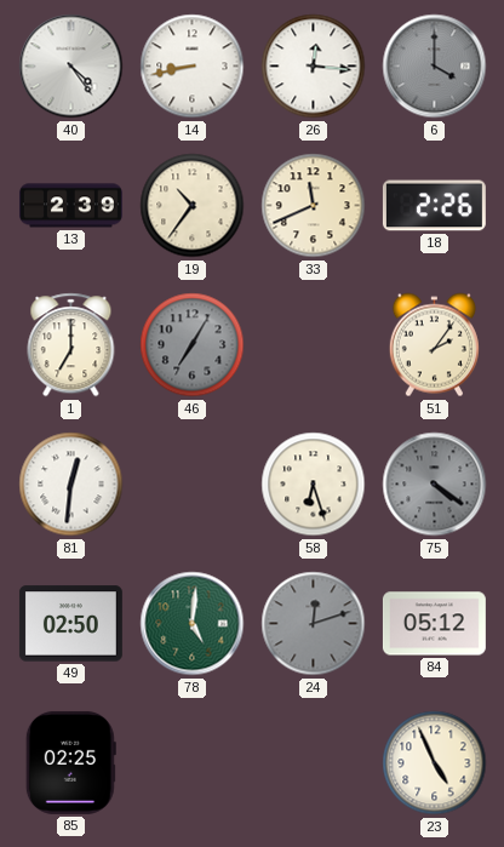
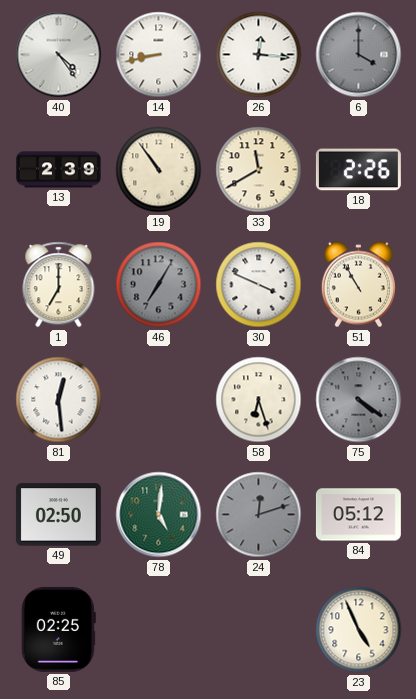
19: 10:36 -> 10:54
33: 11:41 -> 11:40
30: none -> 3:49
51: 2:06 -> 10:55
81: 12:31 -> 12:29
